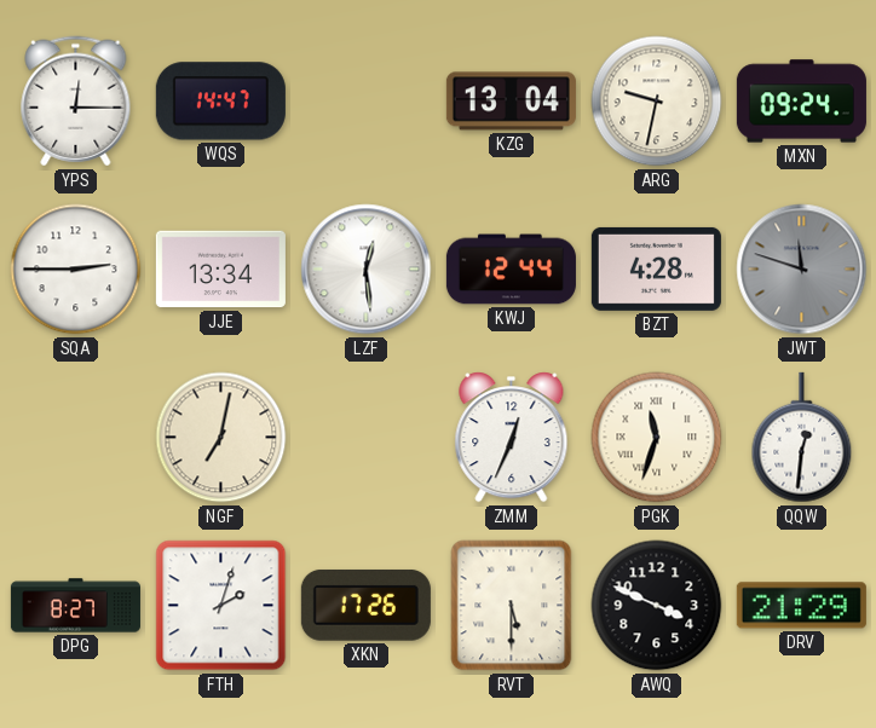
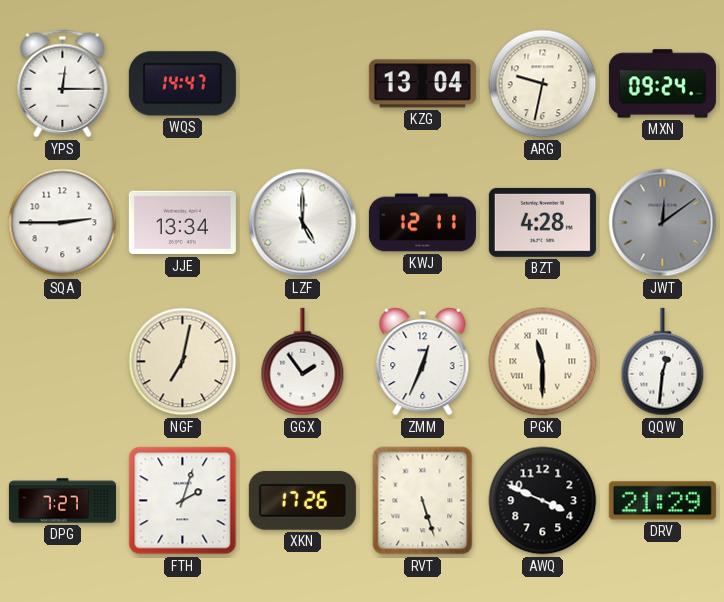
LZF: 12:29 -> 5:00
KWJ: 12:44 -> 12:11
JWT: 11:48 -> 12:09
GGX: none -> 1:54
PGK: 11:33 -> 11:30
DPG: 8:27 -> 7:27
RVT: 5:30 -> 5:27
